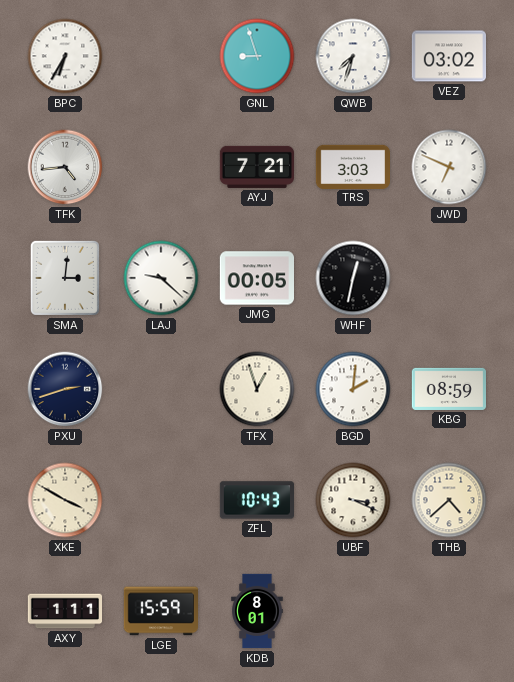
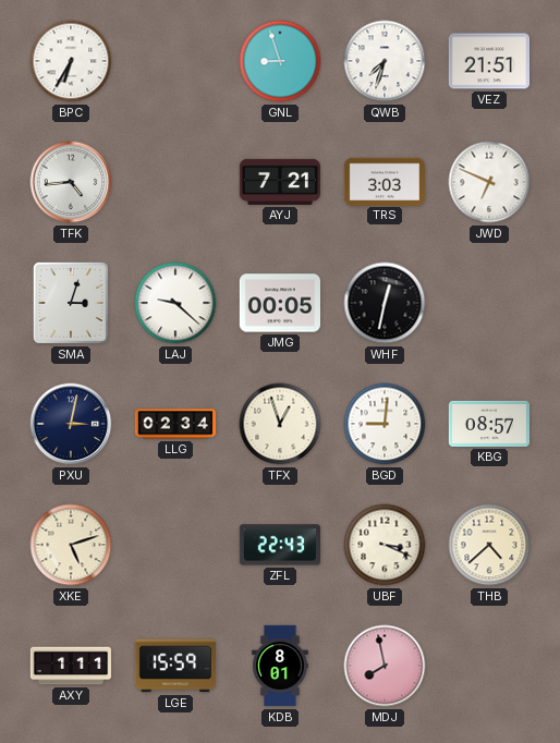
VEZ: 03:02 -> 21:51
SMA: 3:01 -> 3:03
PXU: 2:42 -> 3:02
LLG: none -> 02:34
BGD: 2:01 -> 9:01
KBG: 08:59 -> 08:57
XKE: 3:50 -> 5:12
ZFL: 10:43 -> 22:43
MDJ: none -> 7:58
